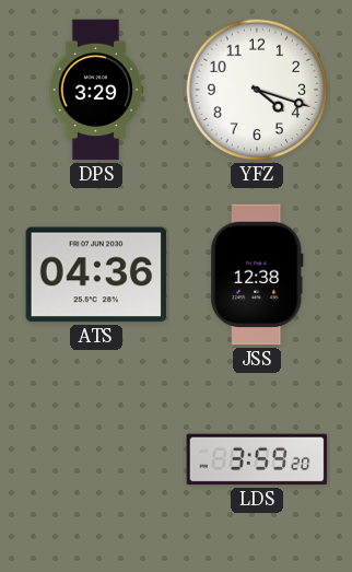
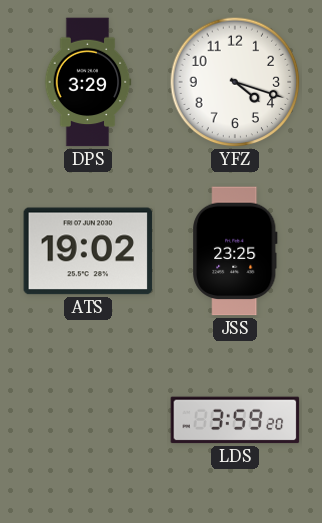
ATS: 04:36 -> 19:02
JSS: 12:38 -> 23:25
